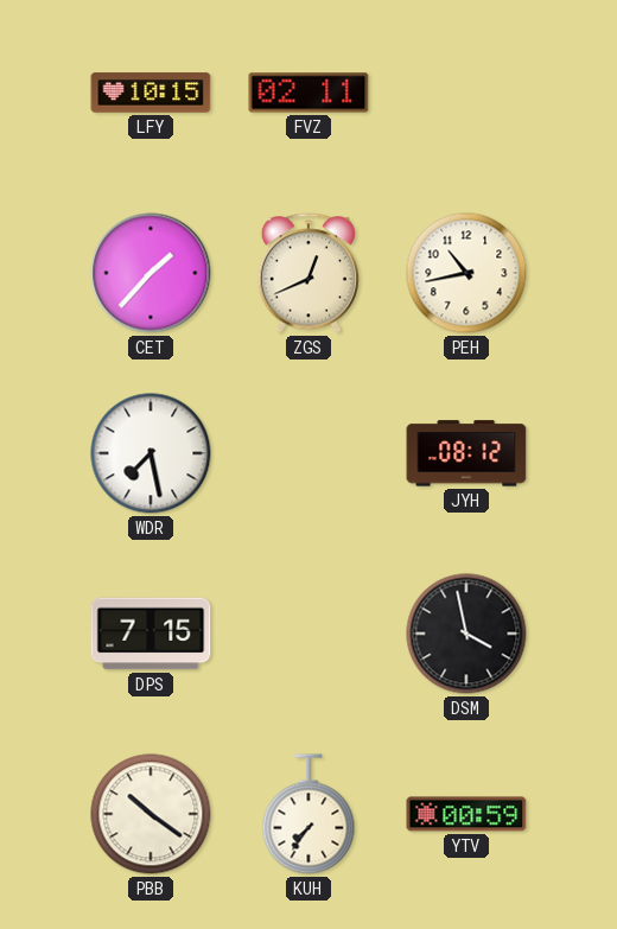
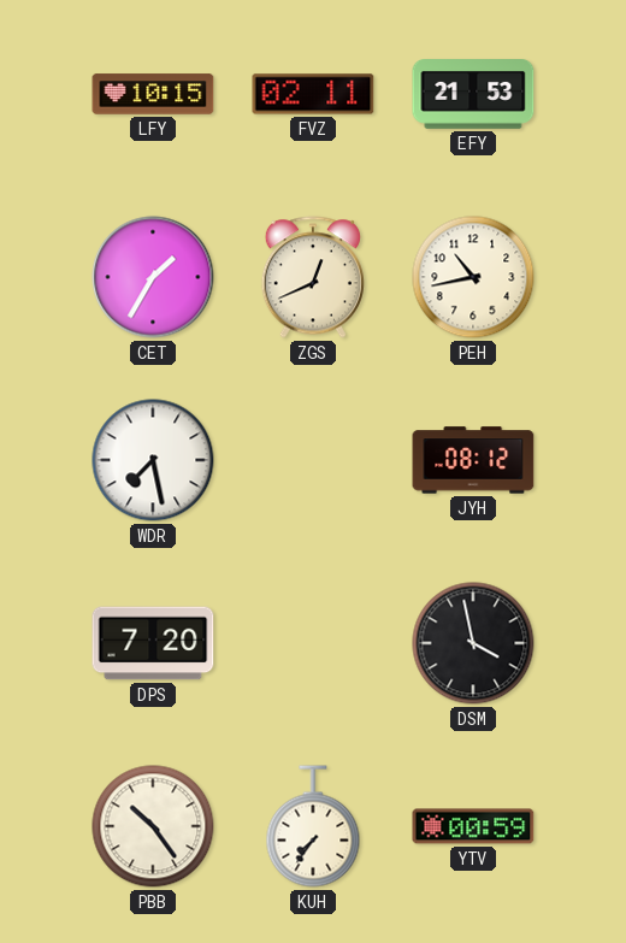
EFY: none -> 21:53
CET: 1:37 -> 1:35
DPS: 7:15 -> 7:20
PBB: 10:21 -> 10:24
